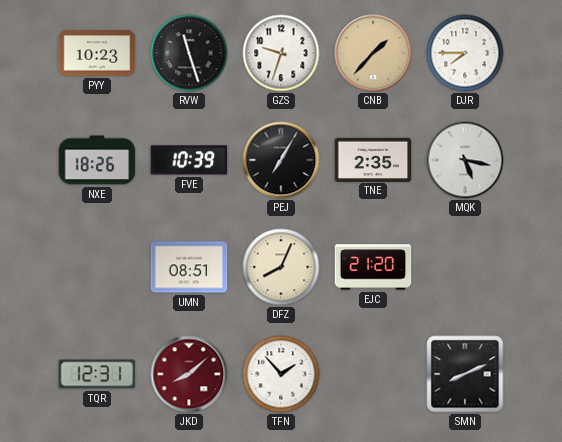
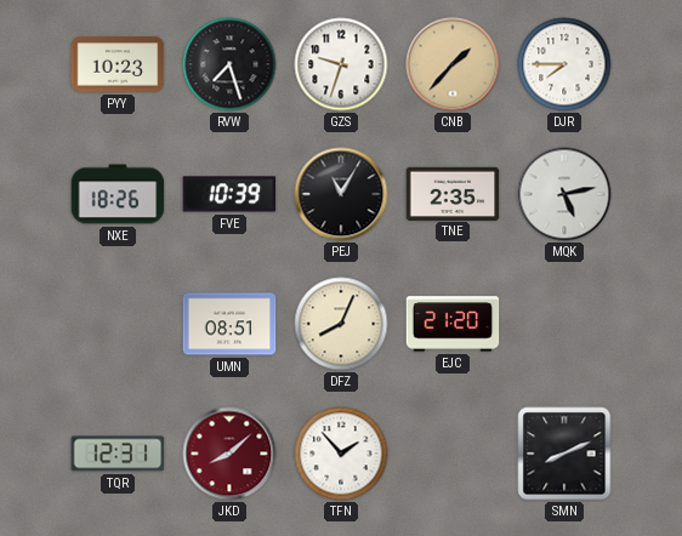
RVW: 11:27 -> 7:27
PEJ: 7:05 -> 11:05
MQK: 5:17 -> 5:13
